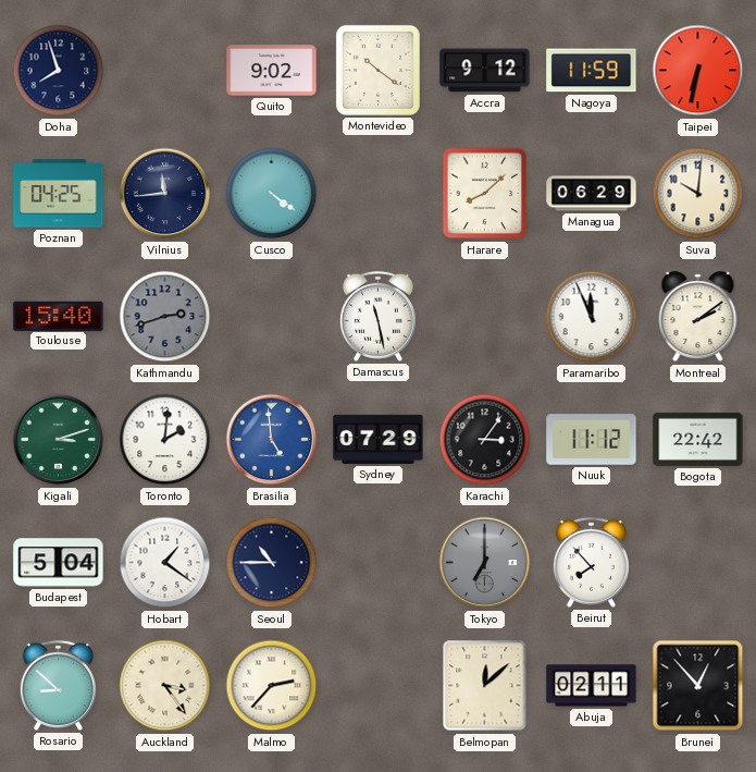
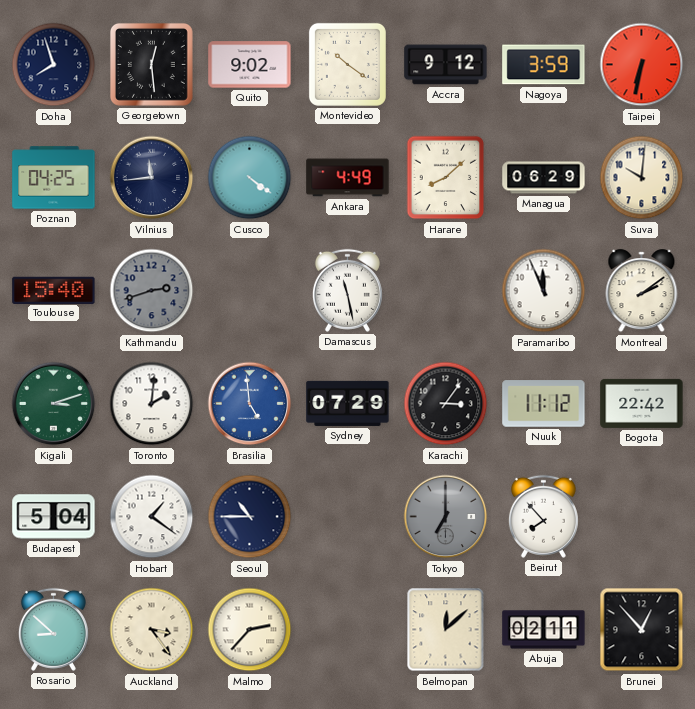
Georgetown: none -> 12:29
Nagoya: 11:59 -> 3:59
Ankara: none -> 4:49
